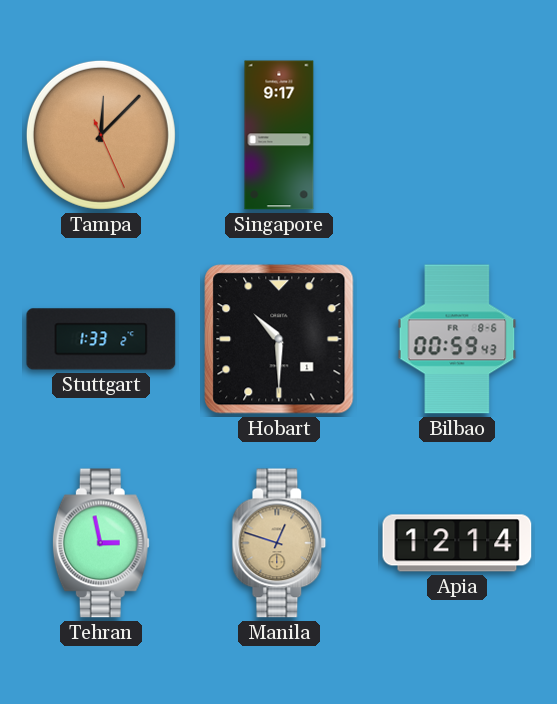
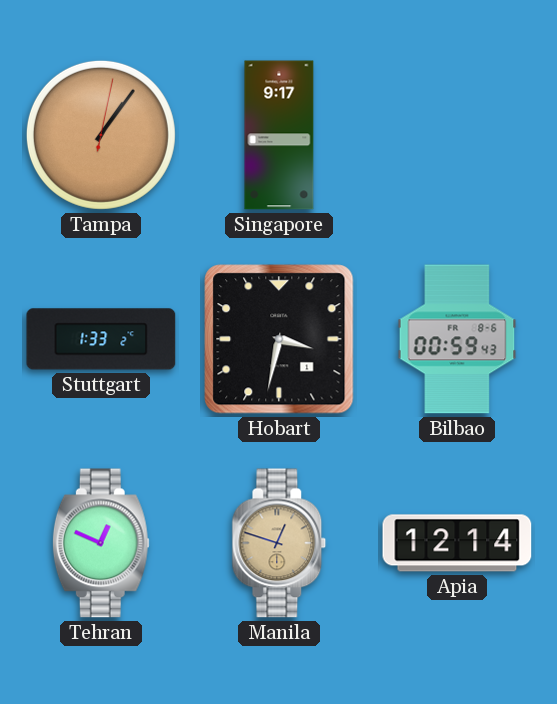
Tampa: 12:07 -> 1:06
Hobart: 10:30 -> 3:32
Tehran: 2:58 -> 12:49
